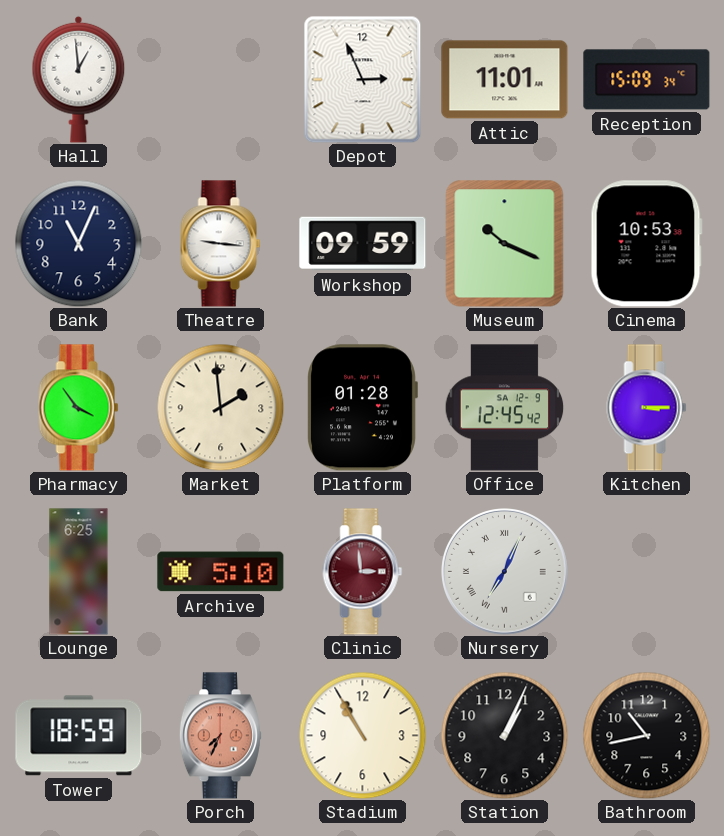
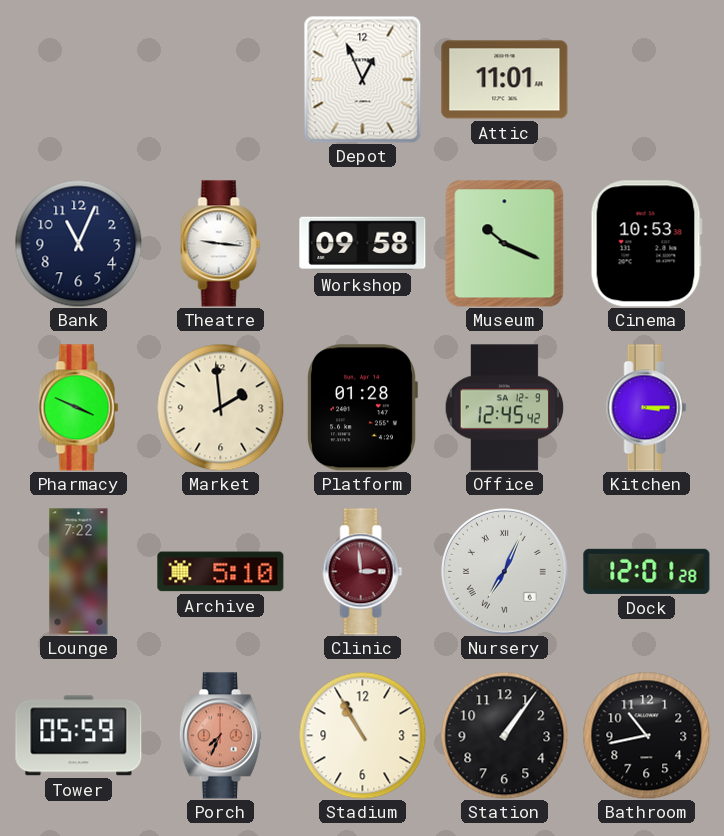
Hall: 12:59 -> none
Depot: 2:56 -> 12:56
Reception: 15:09 -> none
Workshop: 09:59 -> 09:58
Pharmacy: 3:54 -> 3:49
Lounge: 6:25 -> 7:22
Dock: none -> 12:01
Tower: 18:59 -> 05:59
Station: 1:04 -> 1:06
